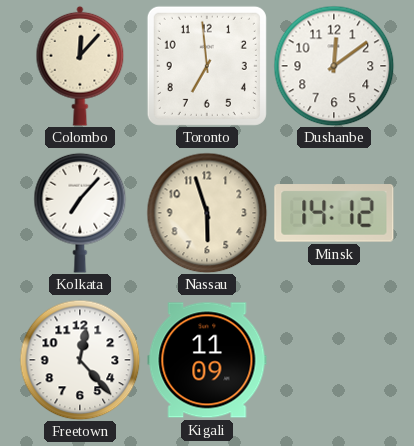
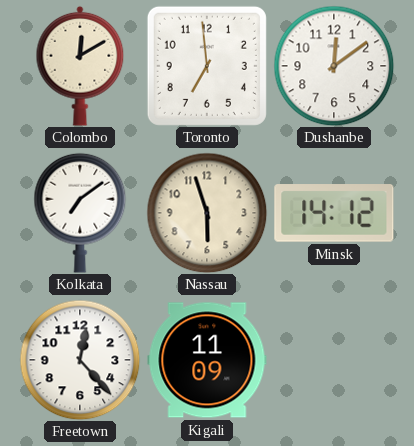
Colombo: 12:07 -> 12:10
Kolkata: 7:07 -> 7:09
